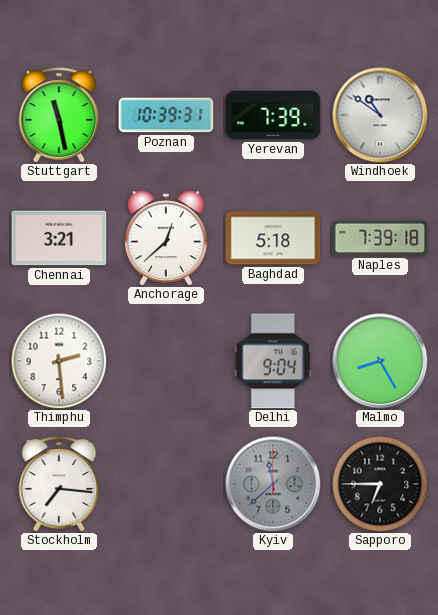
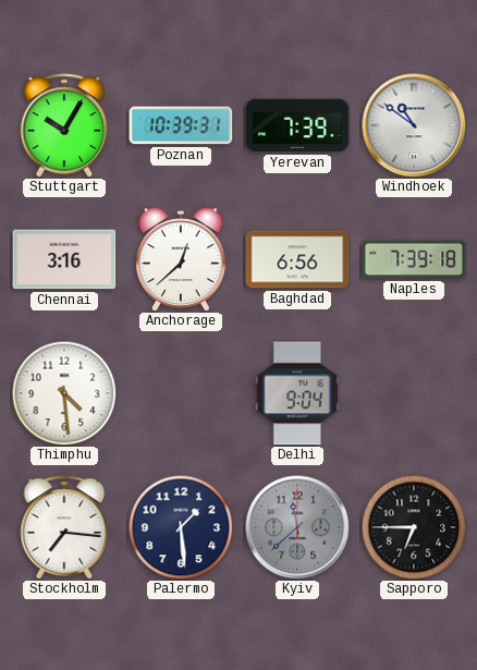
Stuttgart: 11:28 -> 10:05
Chennai: 3:21 -> 3:16
Baghdad: 5:18 -> 6:56
Thimphu: 2:29 -> 4:29
Malmo: 8:25 -> none
Palermo: none -> 1:29
